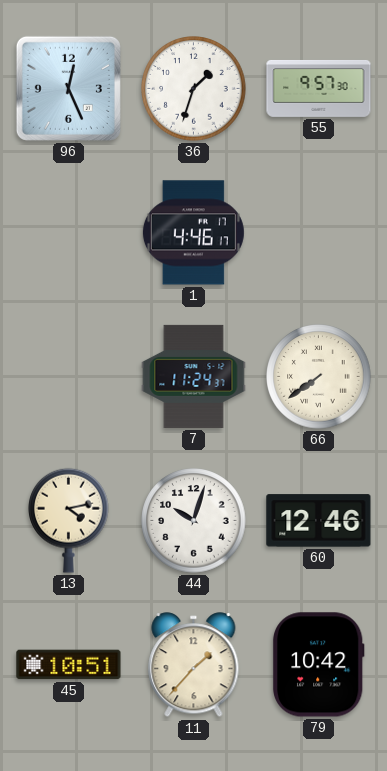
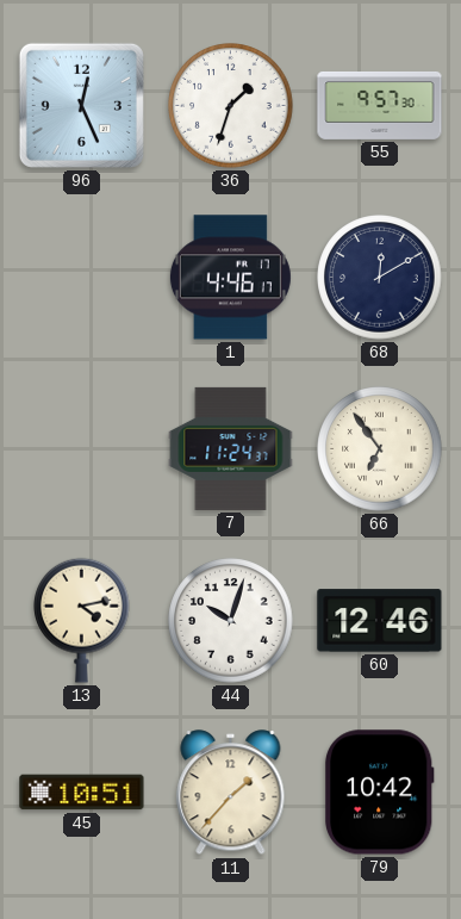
68: none -> 12:10
66: 7:39 -> 6:54
